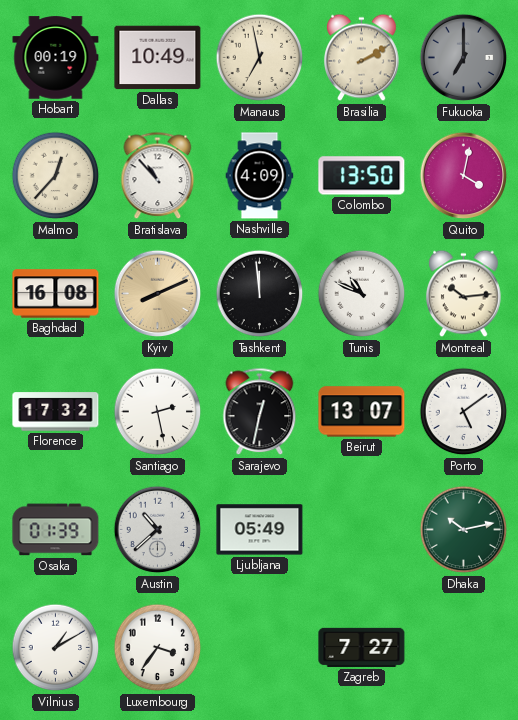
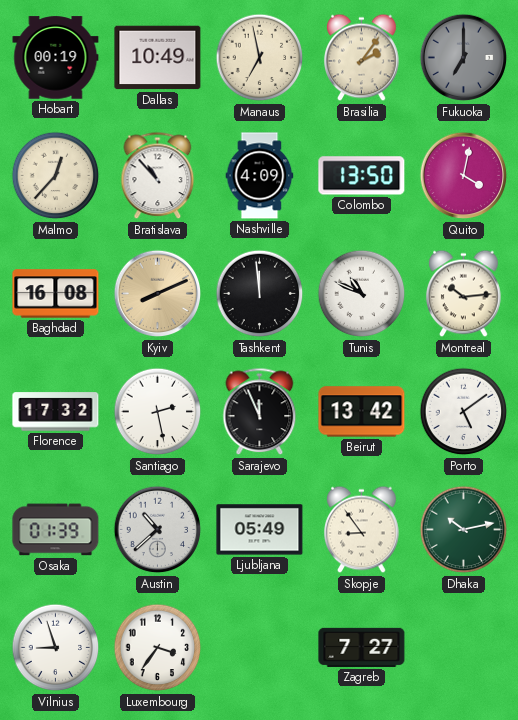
Brasilia: 2:10 -> 2:06
Sarajevo: 12:32 -> 11:56
Beirut: 13:07 -> 13:42
Skopje: none -> 8:54
Vilnius: 1:10 -> 8:57
